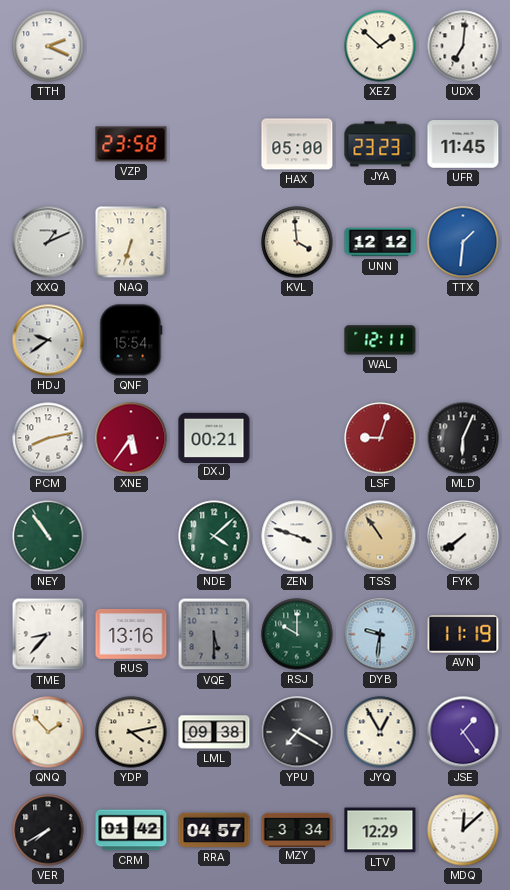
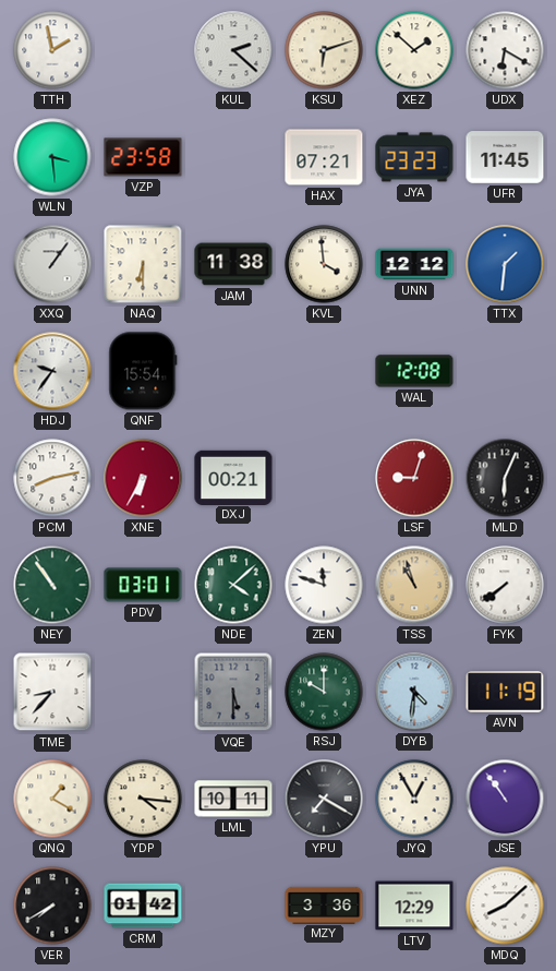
TTH: 2:19 -> 1:58
KUL: none -> 2:22
KSU: none -> 6:12
UDX: 7:01 -> 6:20
WLN: none -> 3:29
HAX: 05:00 -> 07:21
XXQ: 1:11 -> 1:06
NAQ: 6:33 -> 6:30
JAM: none -> 11:38
HDJ: 9:39 -> 9:36
WAL: 12:11 -> 12:08
XNE: 5:36 -> 6:35
PDV: none -> 03:01
ZEN: 3:48 -> 11:48
TSS: 10:54 -> 10:57
RUS: 13:16 -> none
DYB: 9:31 -> 4:31
QNQ: 1:53 -> 1:20
YDP: 4:13 -> 4:16
LML: 09:38 -> 10:11
JSE: 1:24 -> 10:54
RRA: 04:57 -> none
MZY: 3:34 -> 3:36
MDQ: 12:08 -> 8:08
